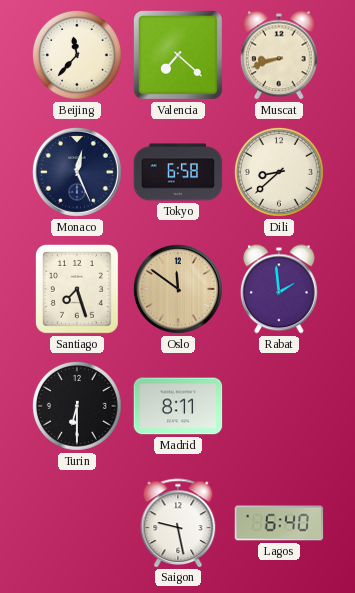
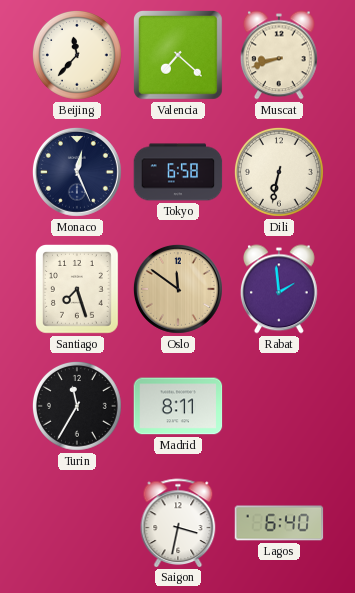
Dili: 8:38 -> 6:32
Turin: 6:30 -> 11:35
Saigon: 9:28 -> 3:32
